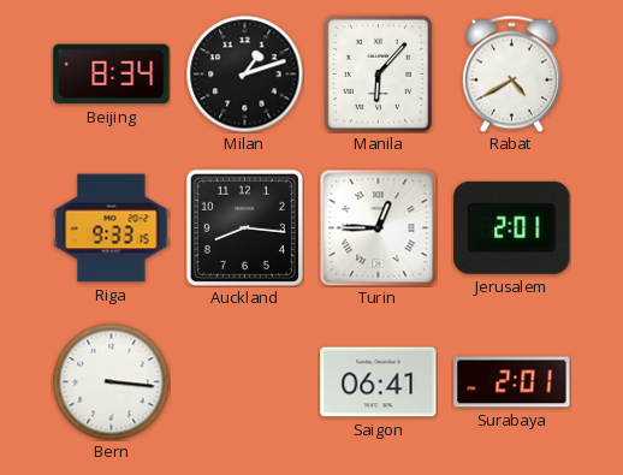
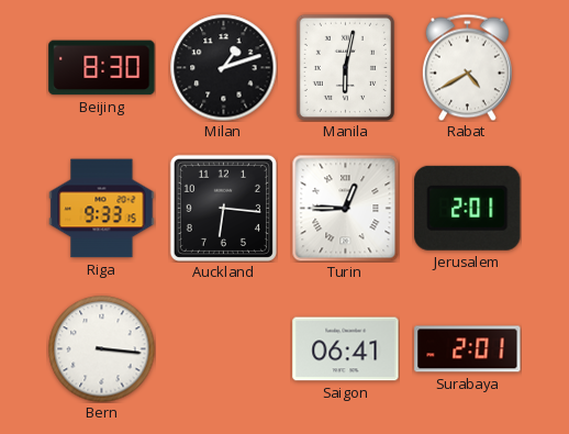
Beijing: 8:34 -> 8:30
Manila: 6:07 -> 6:02
Auckland: 8:16 -> 6:16
